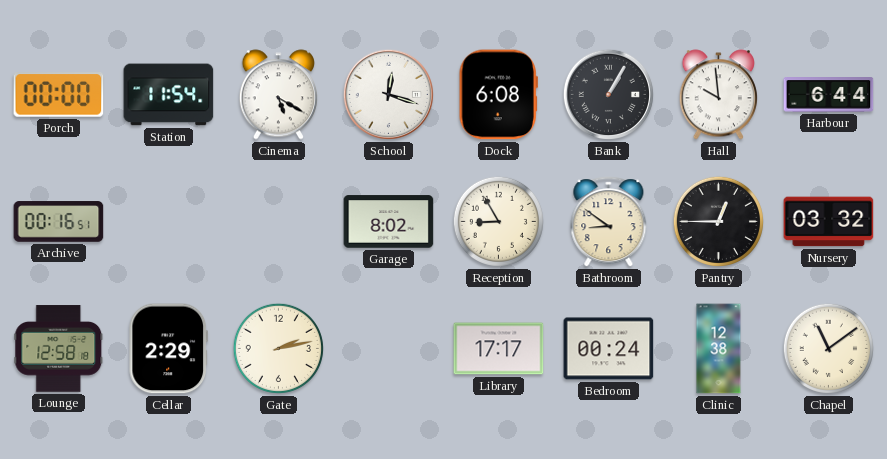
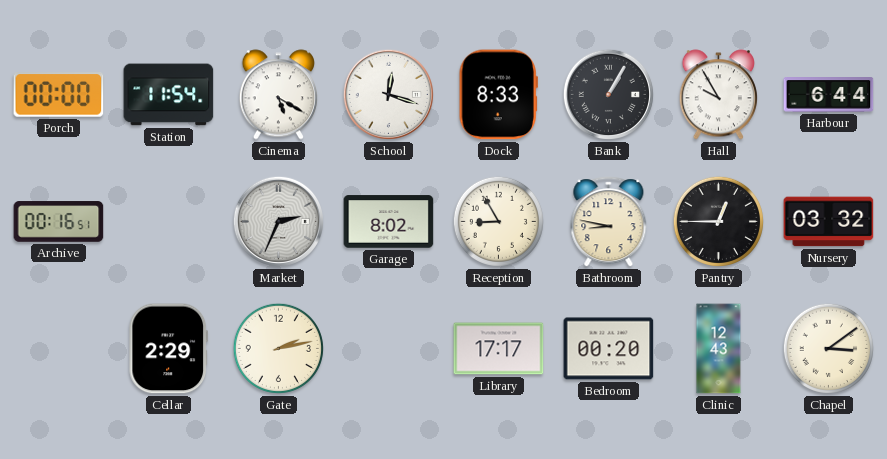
Dock: 6:08 -> 8:33
Hall: 9:59 -> 9:55
Market: none -> 2:34
Bathroom: 8:51 -> 8:47
Lounge: 12:58 -> none
Bedroom: 00:24 -> 00:20
Clinic: 12:38 -> 12:43
Chapel: 11:09 -> 3:09
